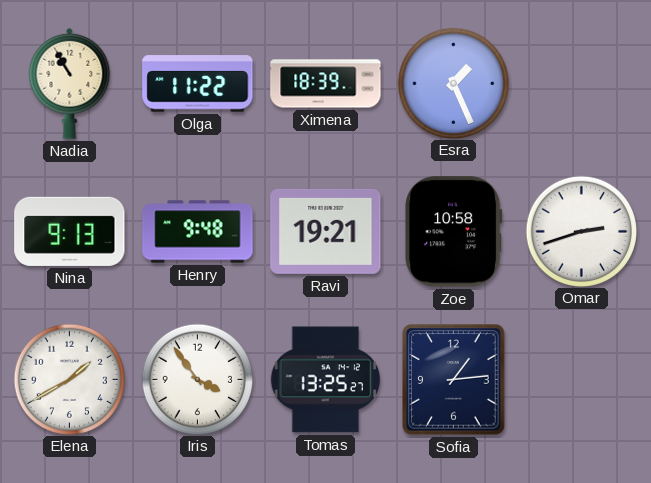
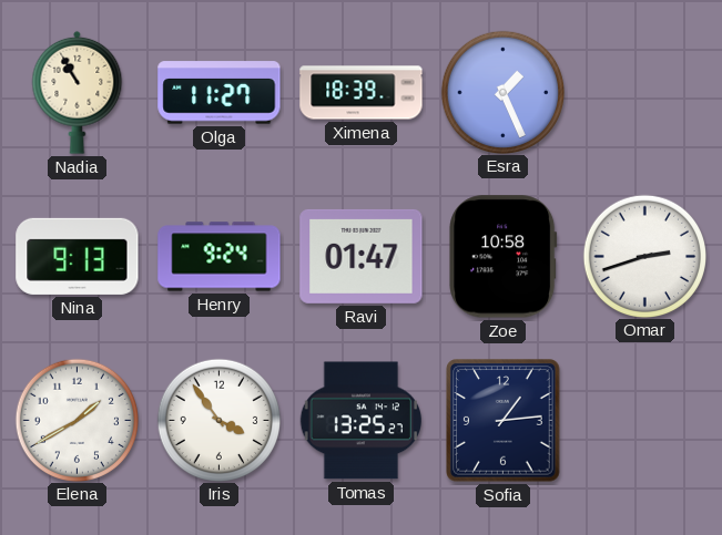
Olga: 11:22 -> 11:27
Henry: 9:48 -> 9:24
Ravi: 19:21 -> 01:47
